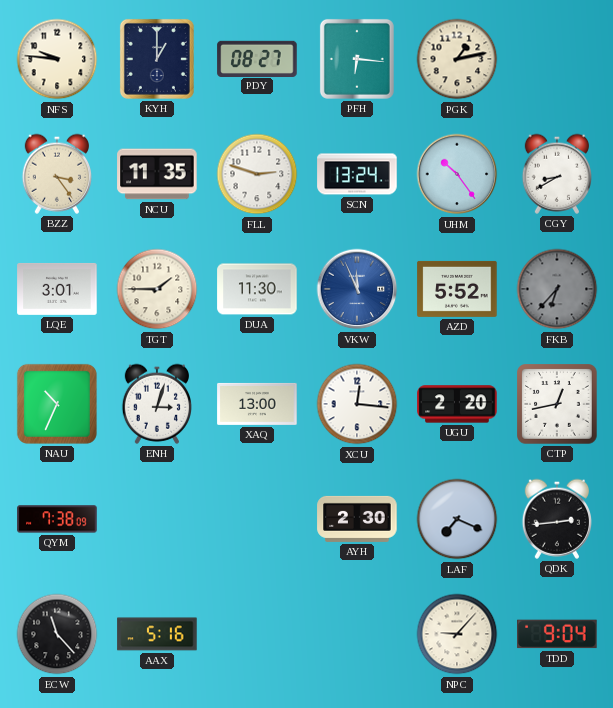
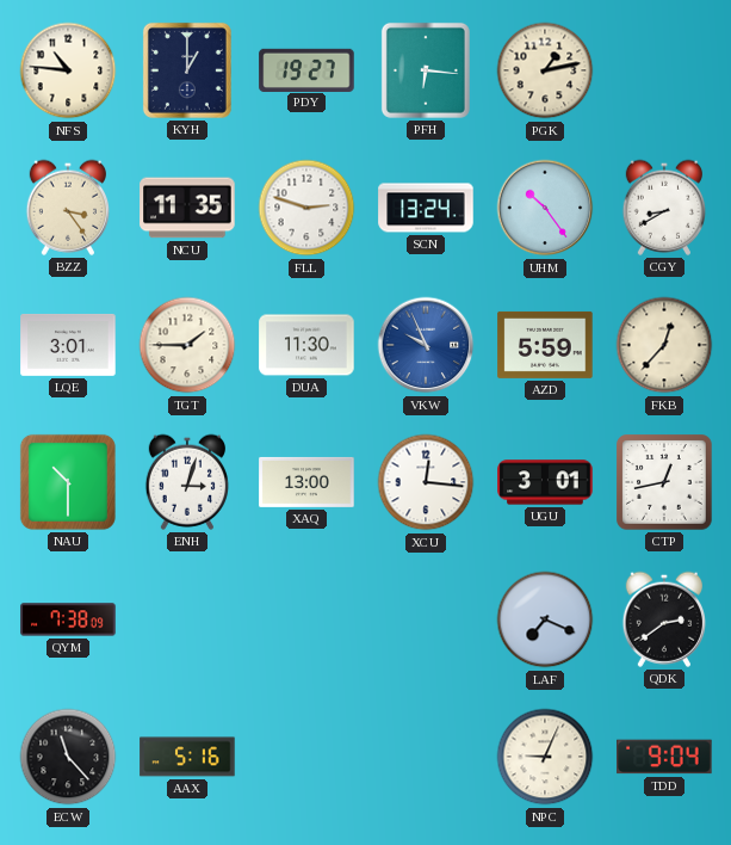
NFS: 9:46 -> 10:46
PDY: 08:27 -> 19:27
VKW: 11:56 -> 9:56
AZD: 5:52 -> 5:59
FKB: 6:37 -> 12:37
FKB dial: grey -> cream
NAU: 10:34 -> 10:30
UGU: 2:20 -> 3:01
AYH: 2:30 -> none
QDK: 2:44 -> 2:39
NPC: 9:07 -> 9:04
